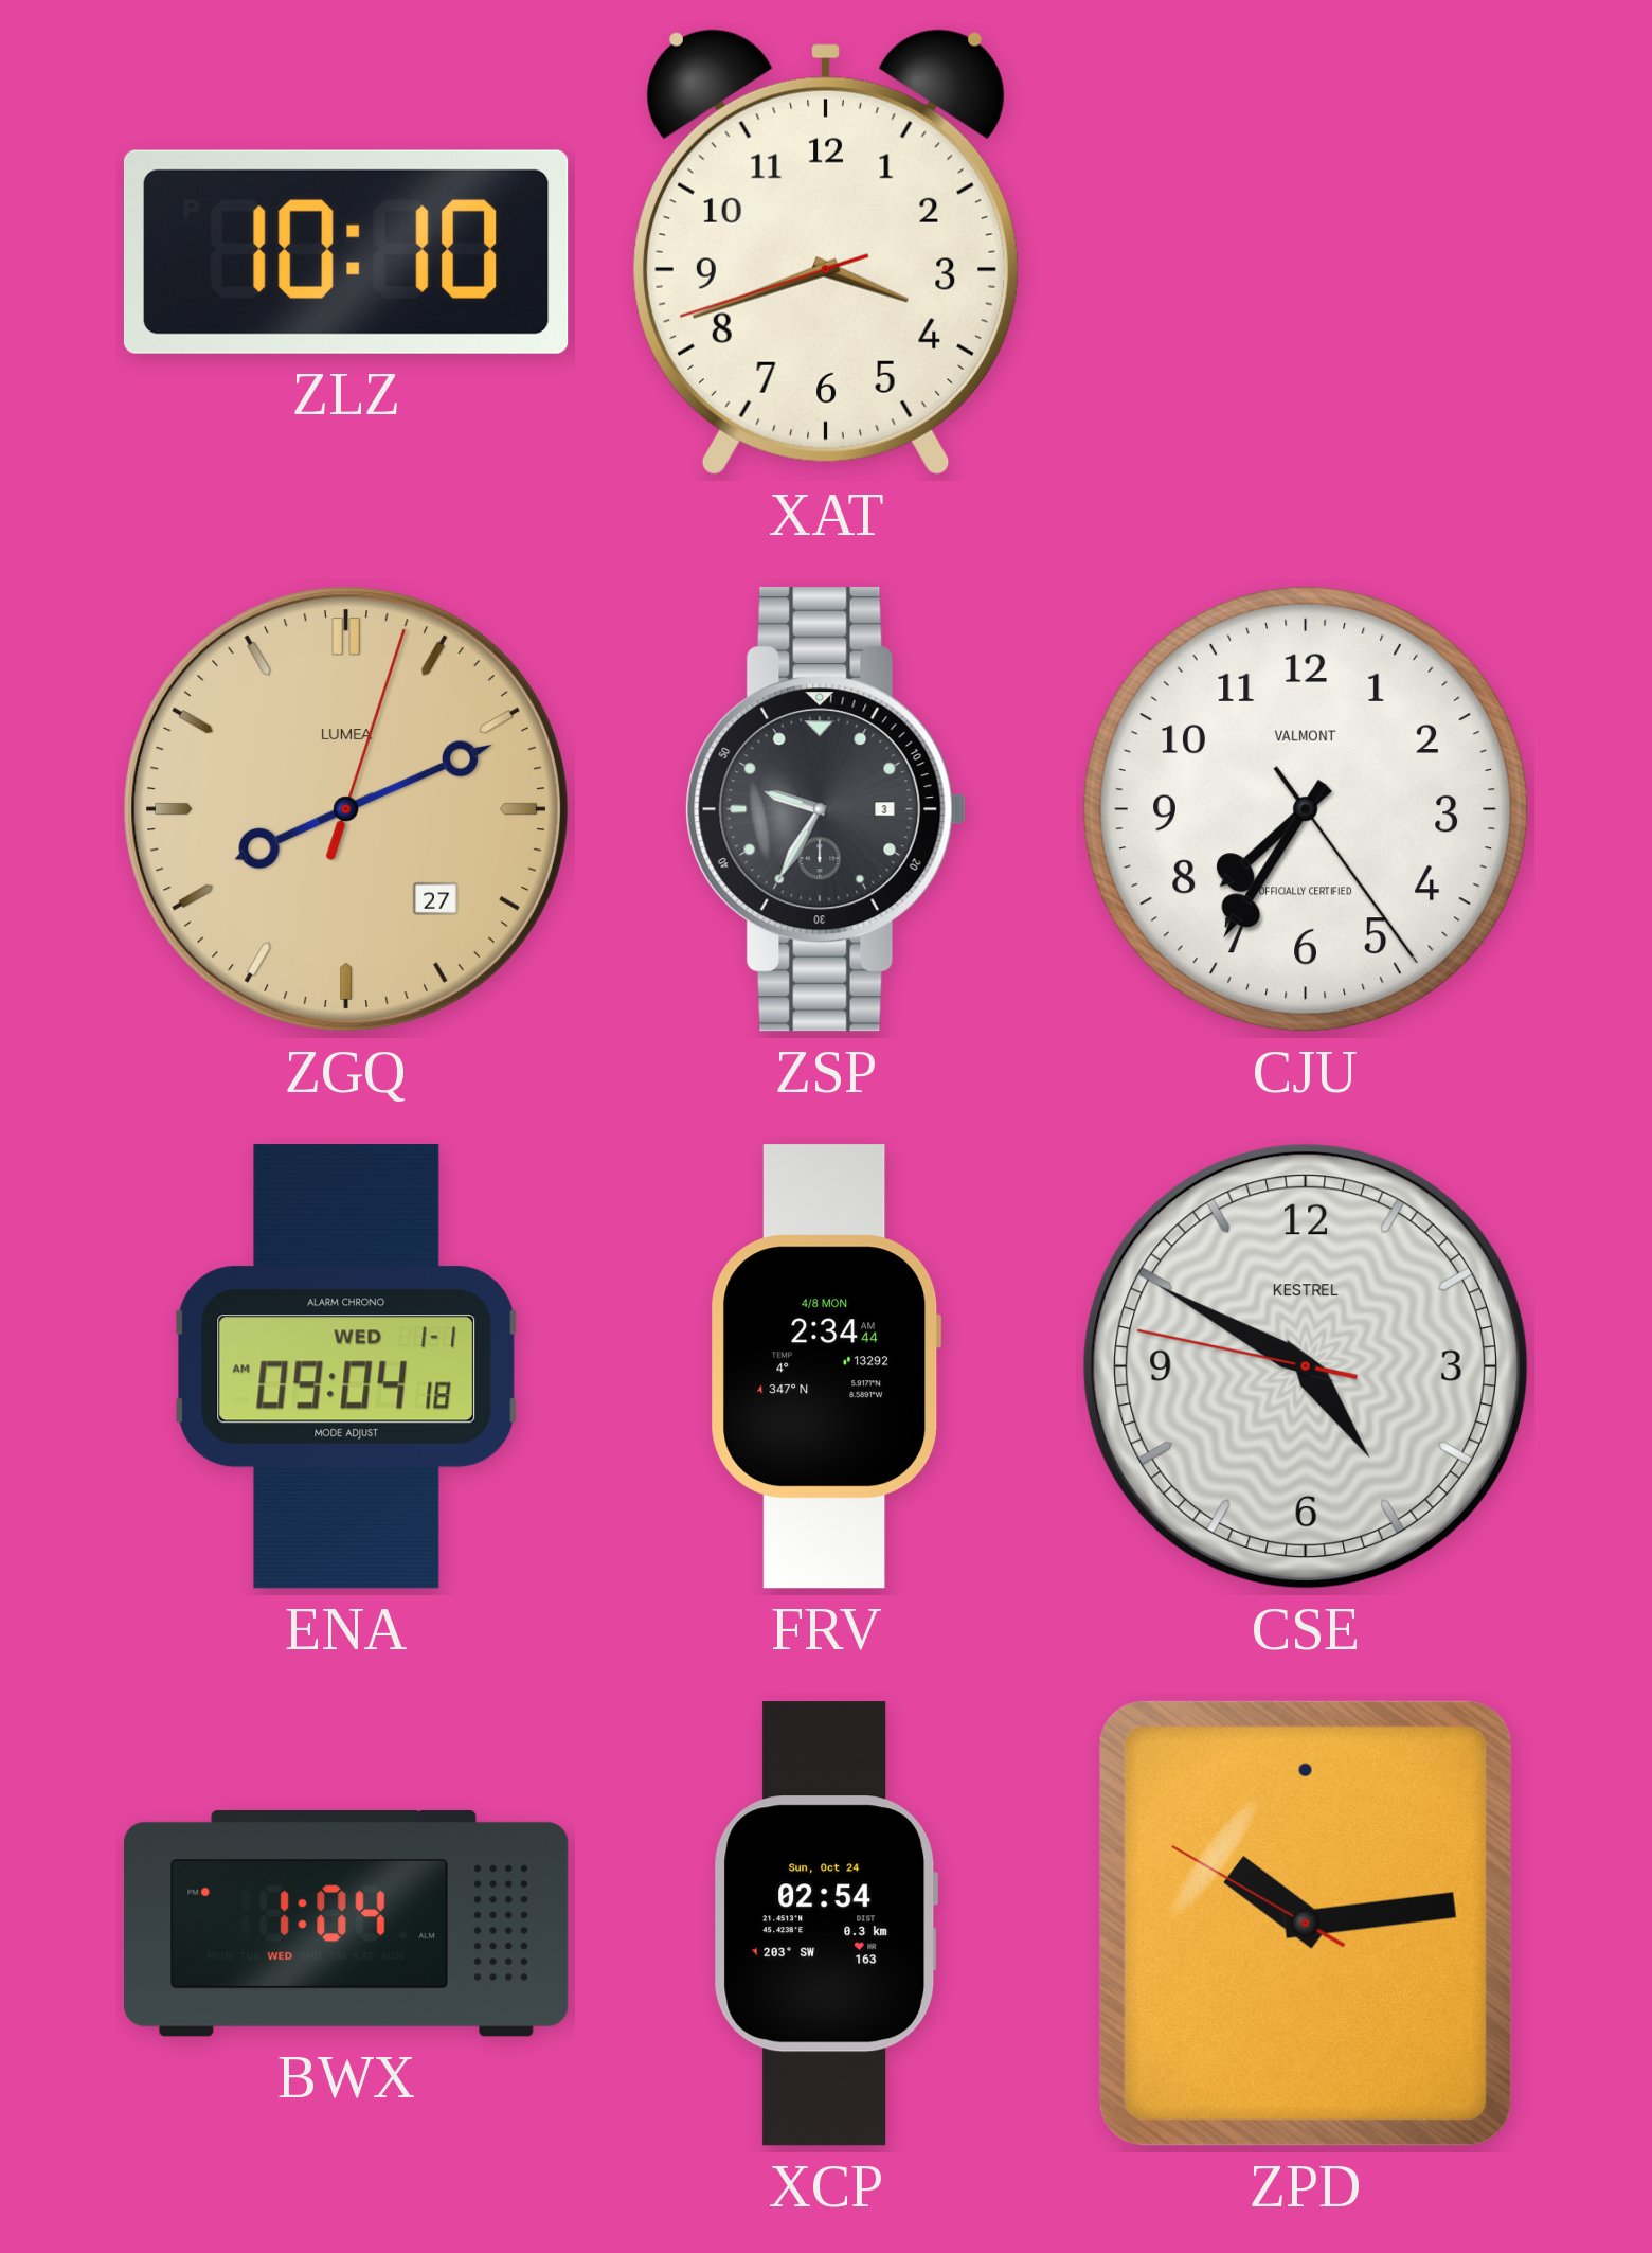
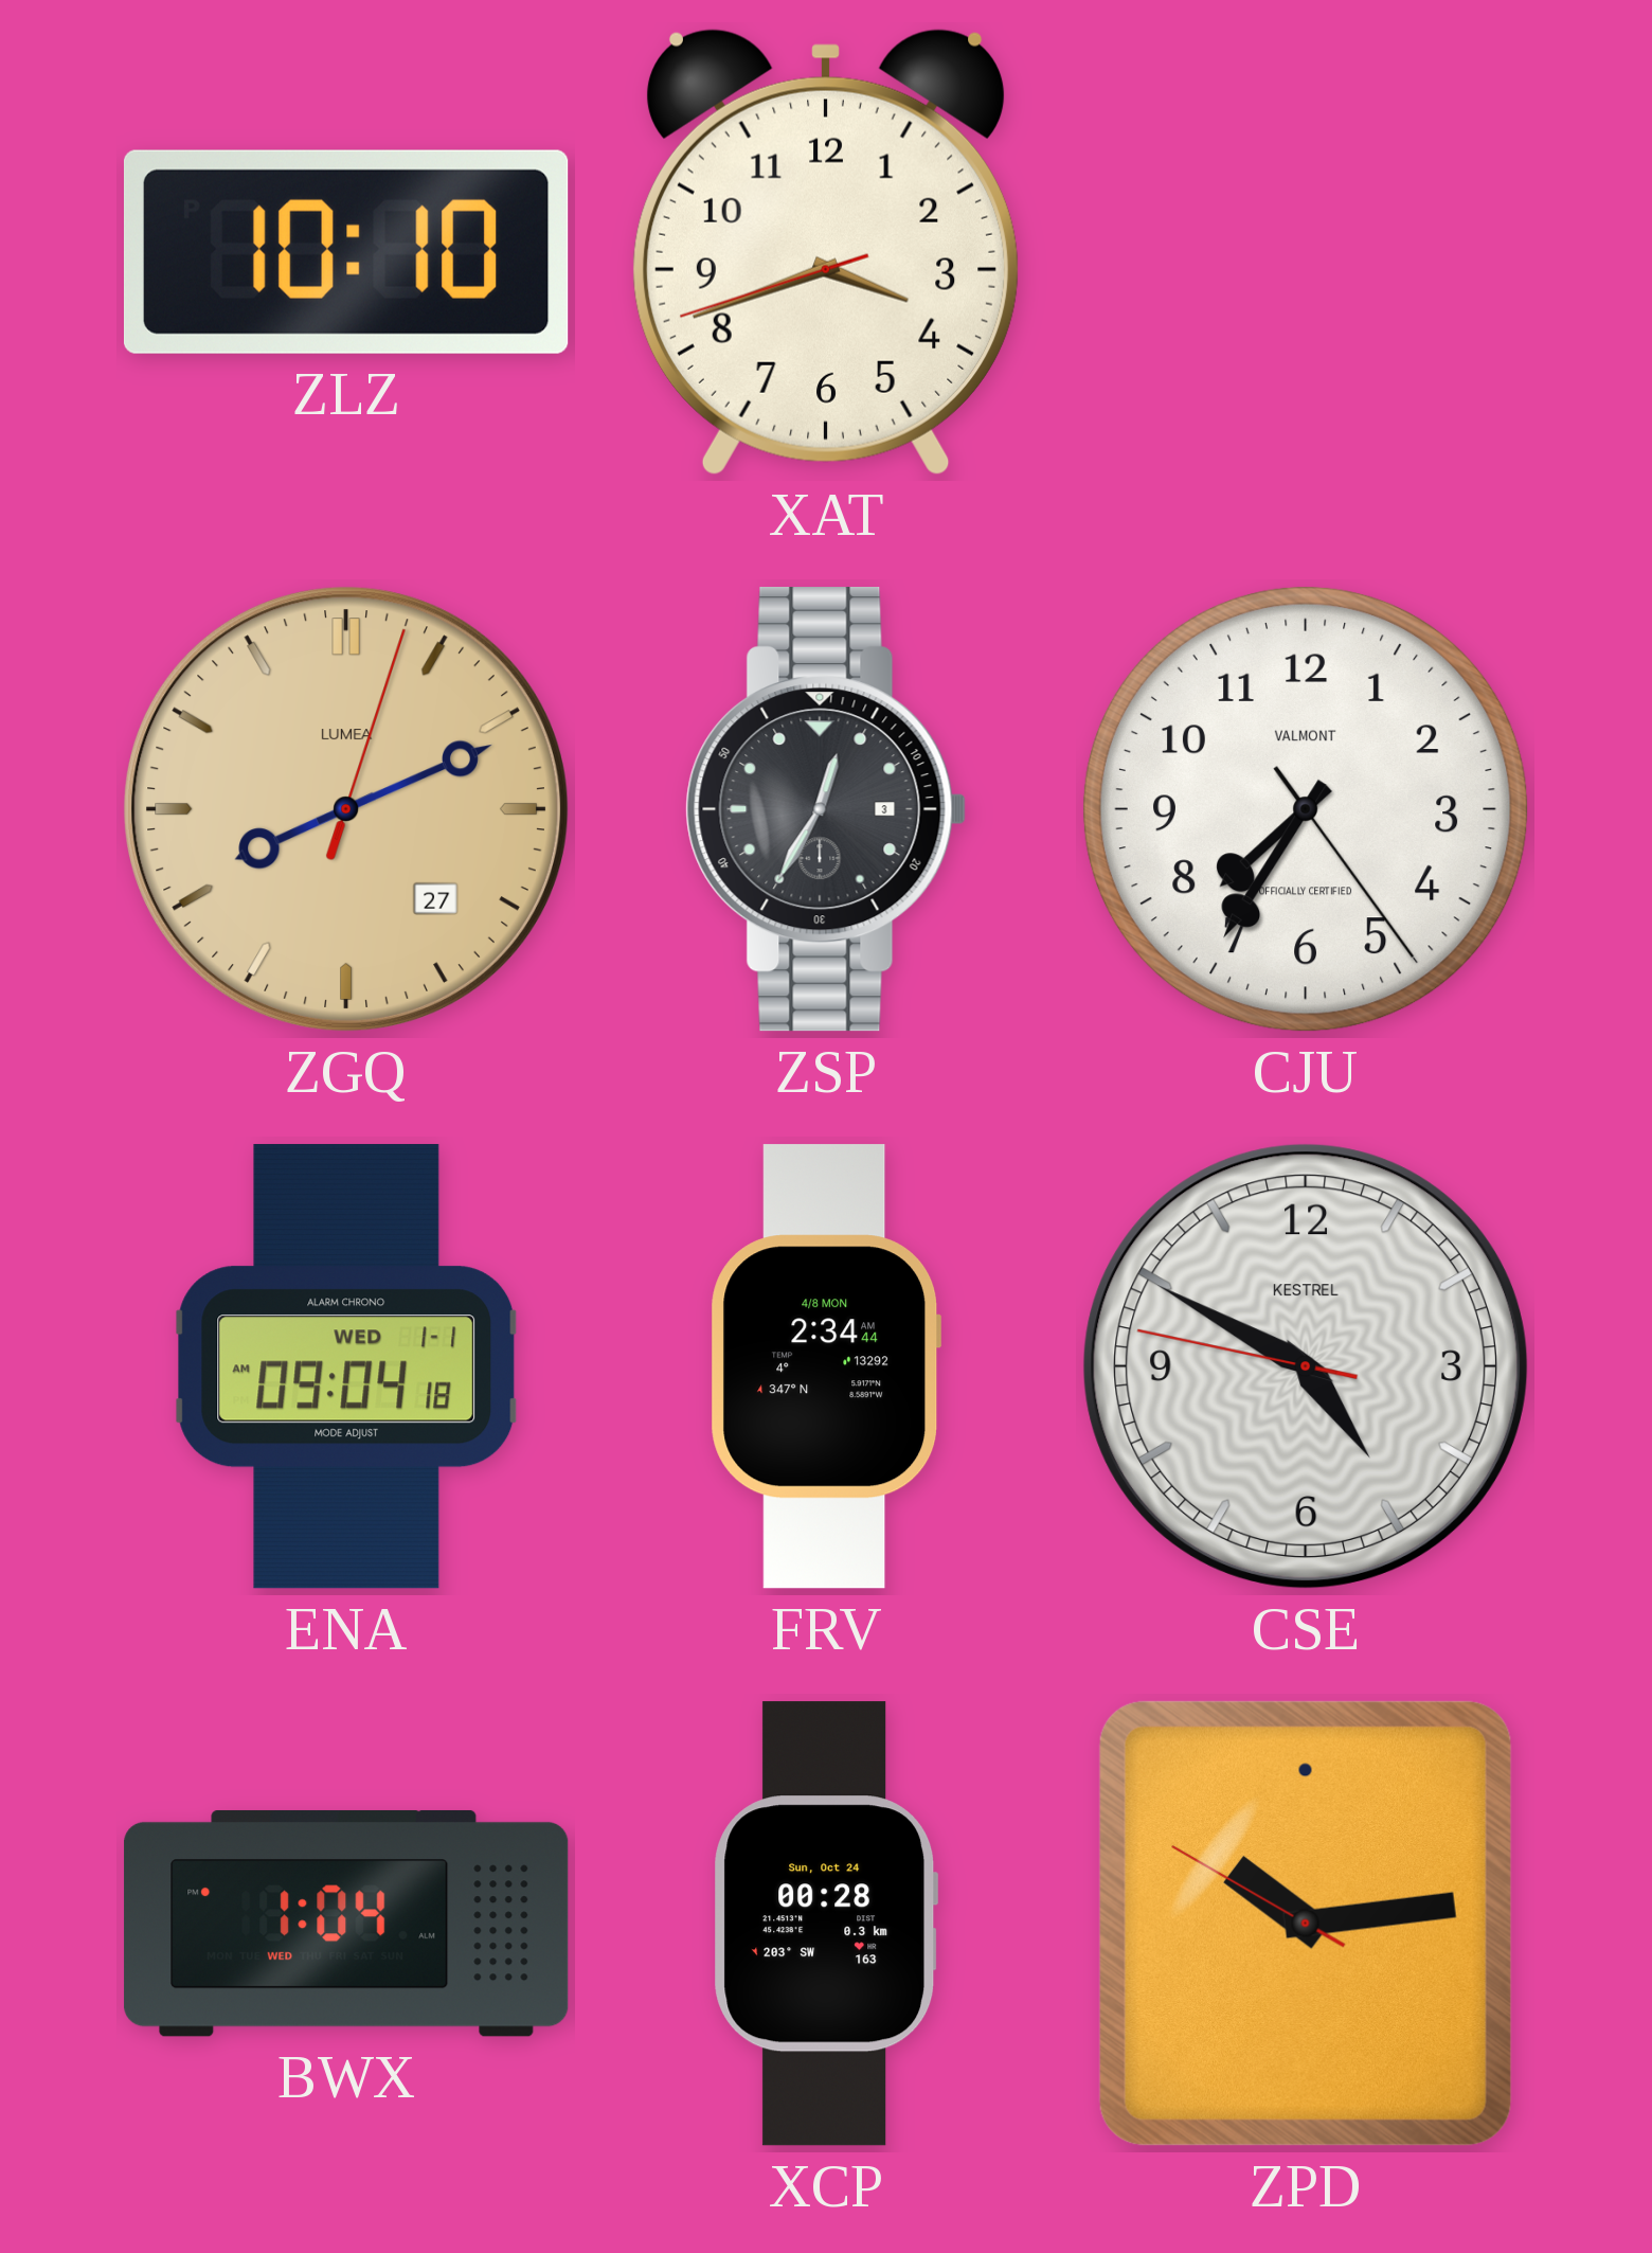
ZSP: 9:35 -> 12:35
XCP: 02:54 -> 00:28
